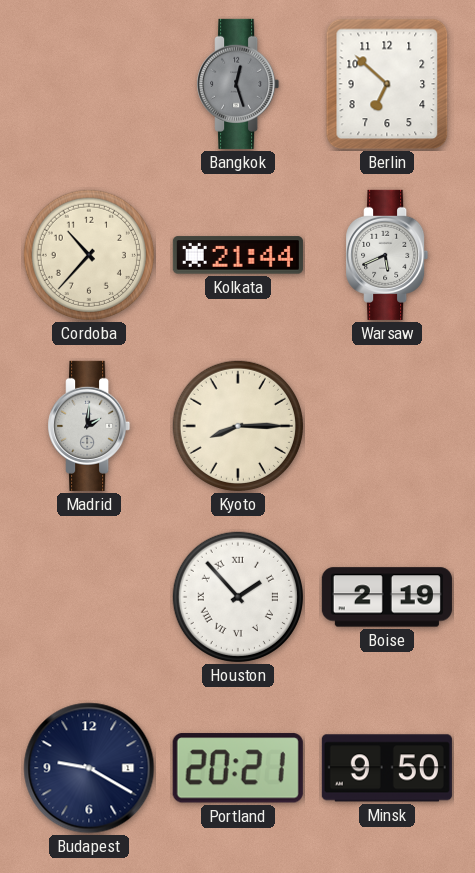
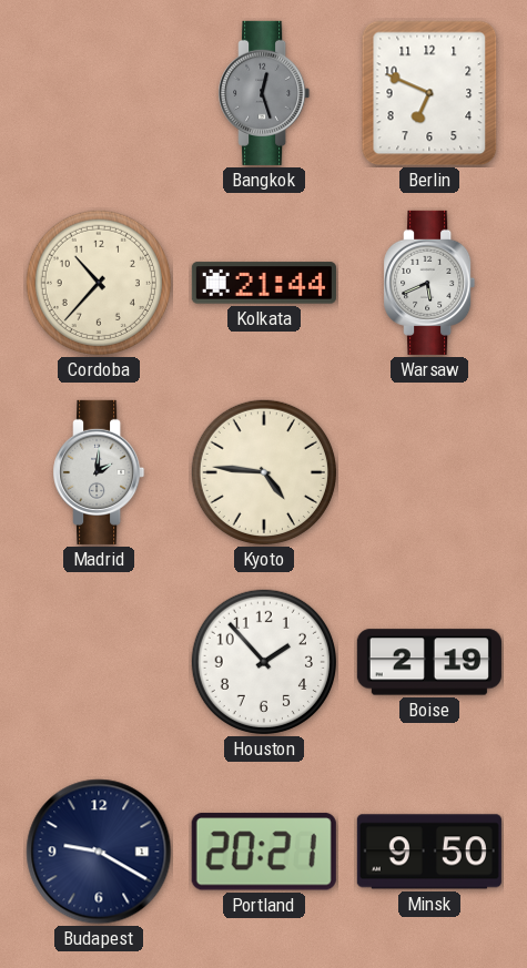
Berlin: 6:52 -> 6:49
Kyoto: 8:15 -> 4:46
Houston numerals: Roman -> Arabic
